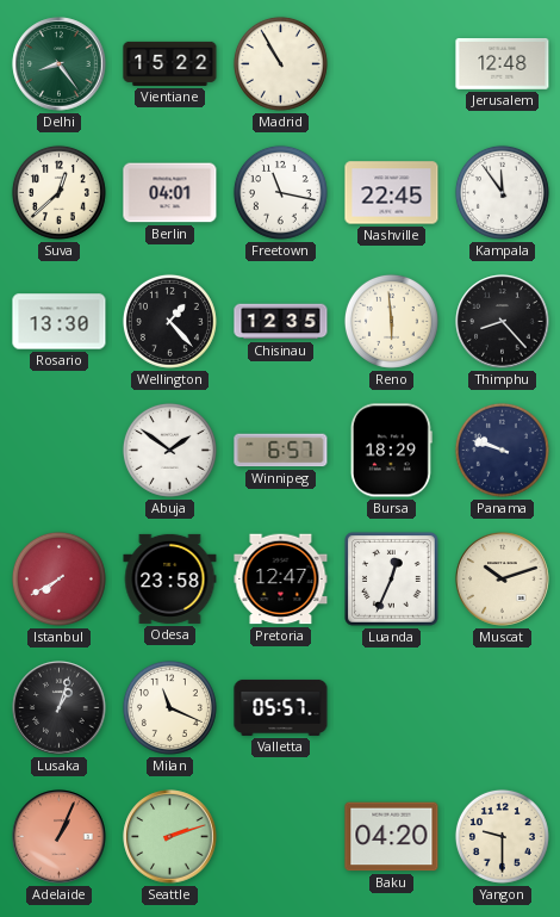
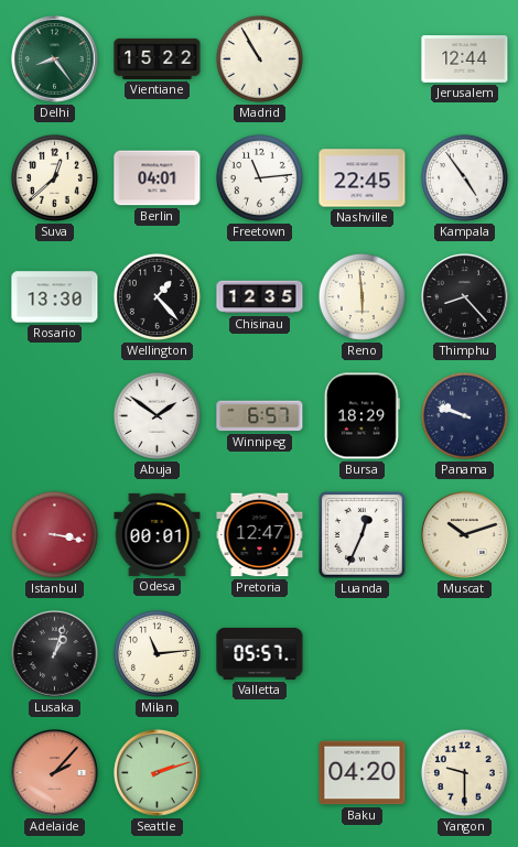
Jerusalem: 12:48 -> 12:44
Freetown: 11:17 -> 11:14
Kampala: 11:54 -> 4:54
Istanbul: 7:40 -> 3:17
Odesa: 23:58 -> 00:01
Milan: 11:19 -> 11:14
Adelaide: 1:04 -> 2:07
